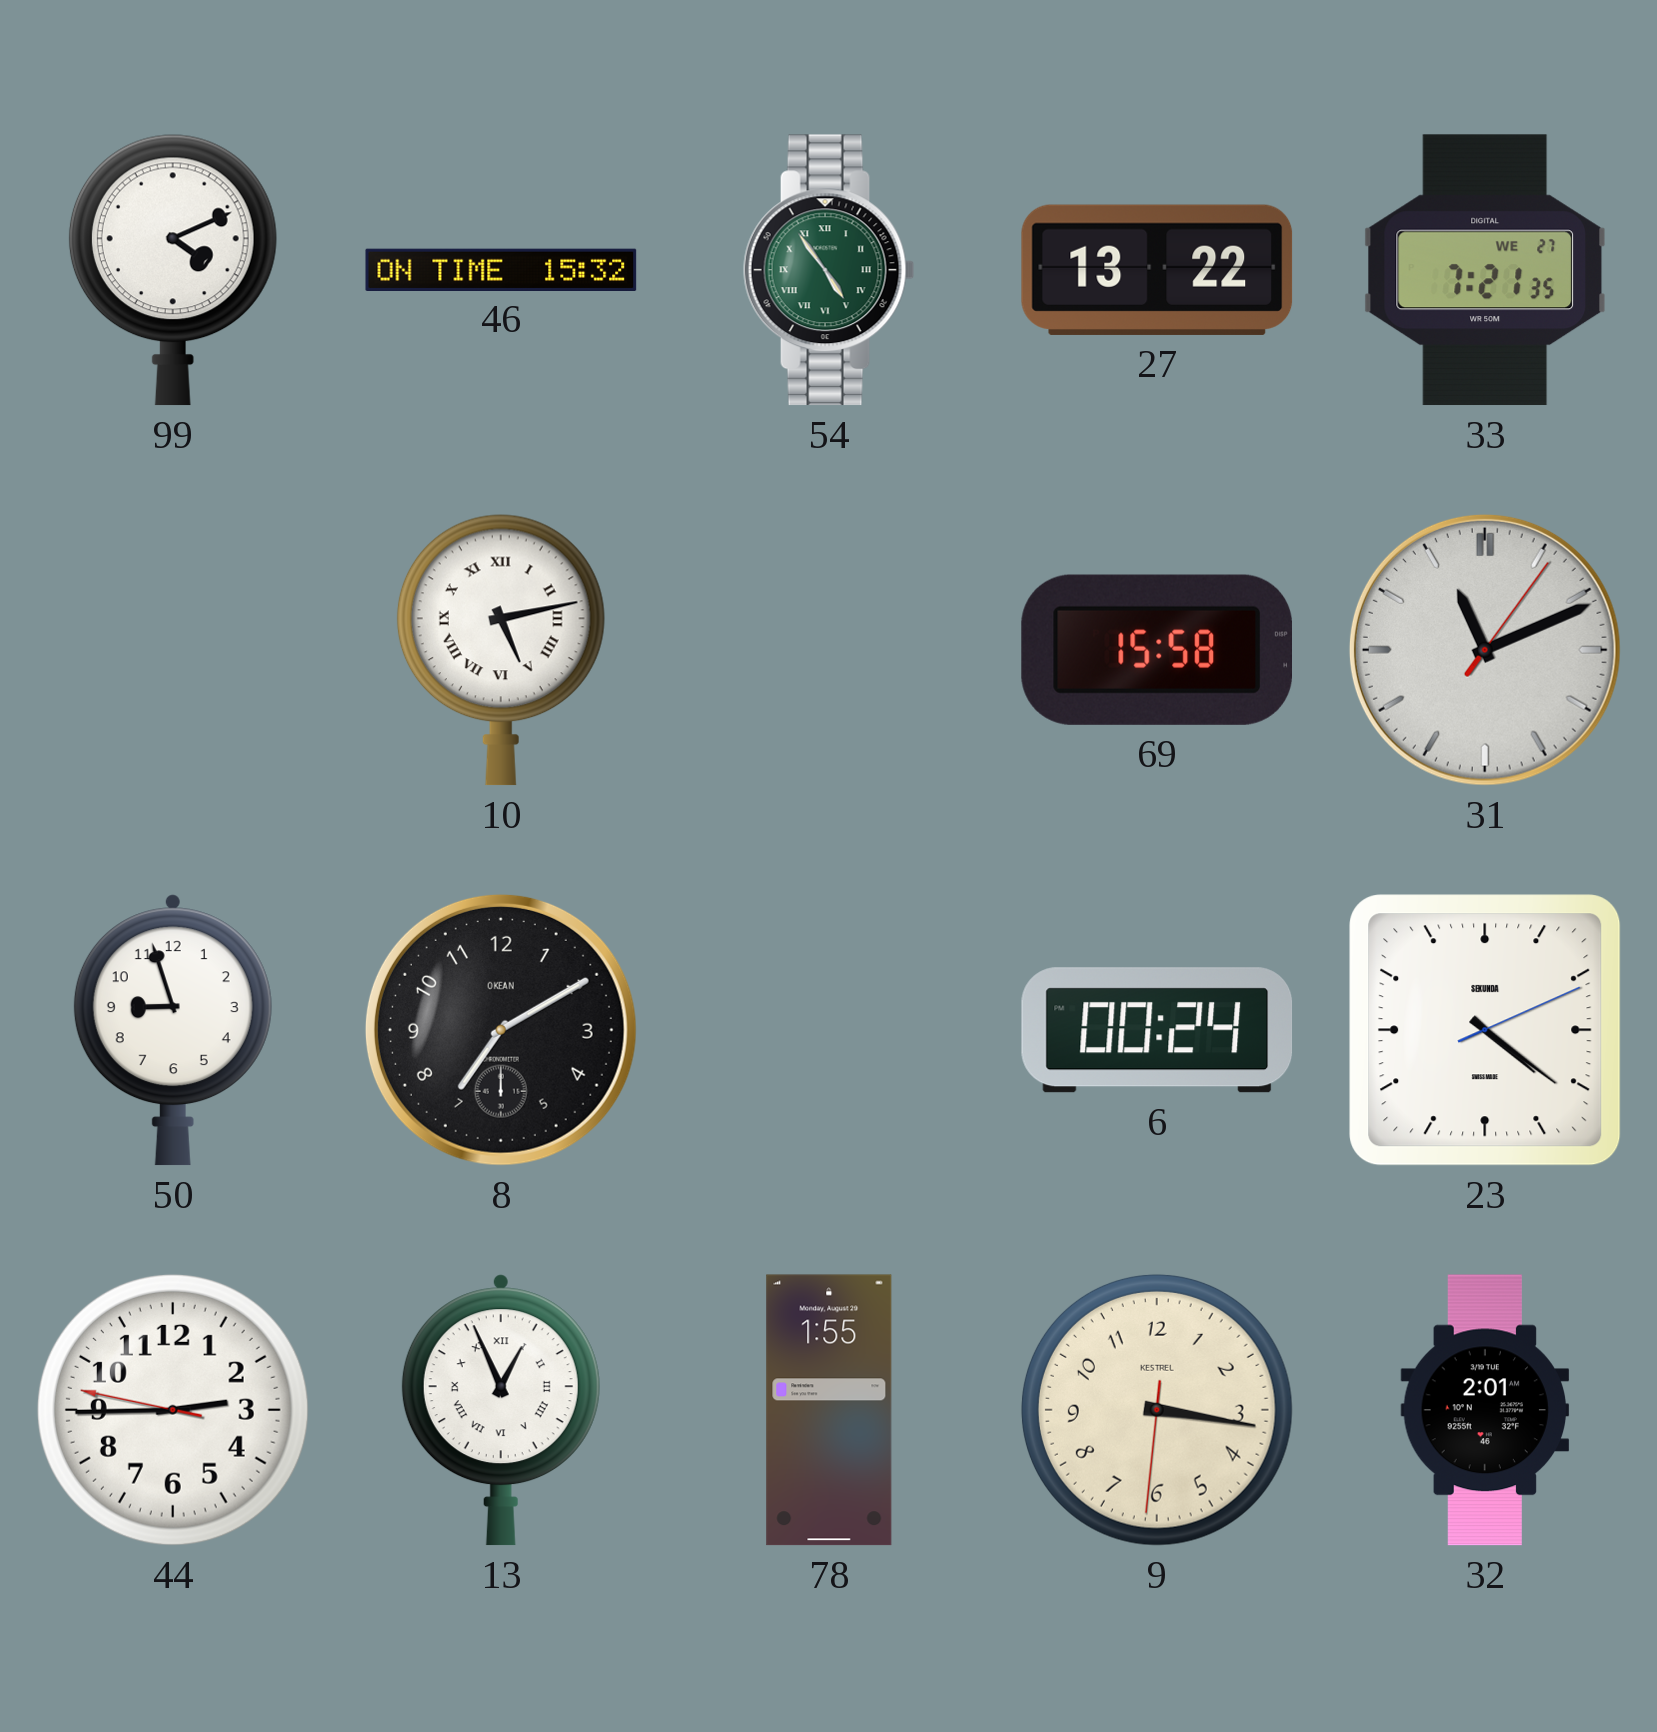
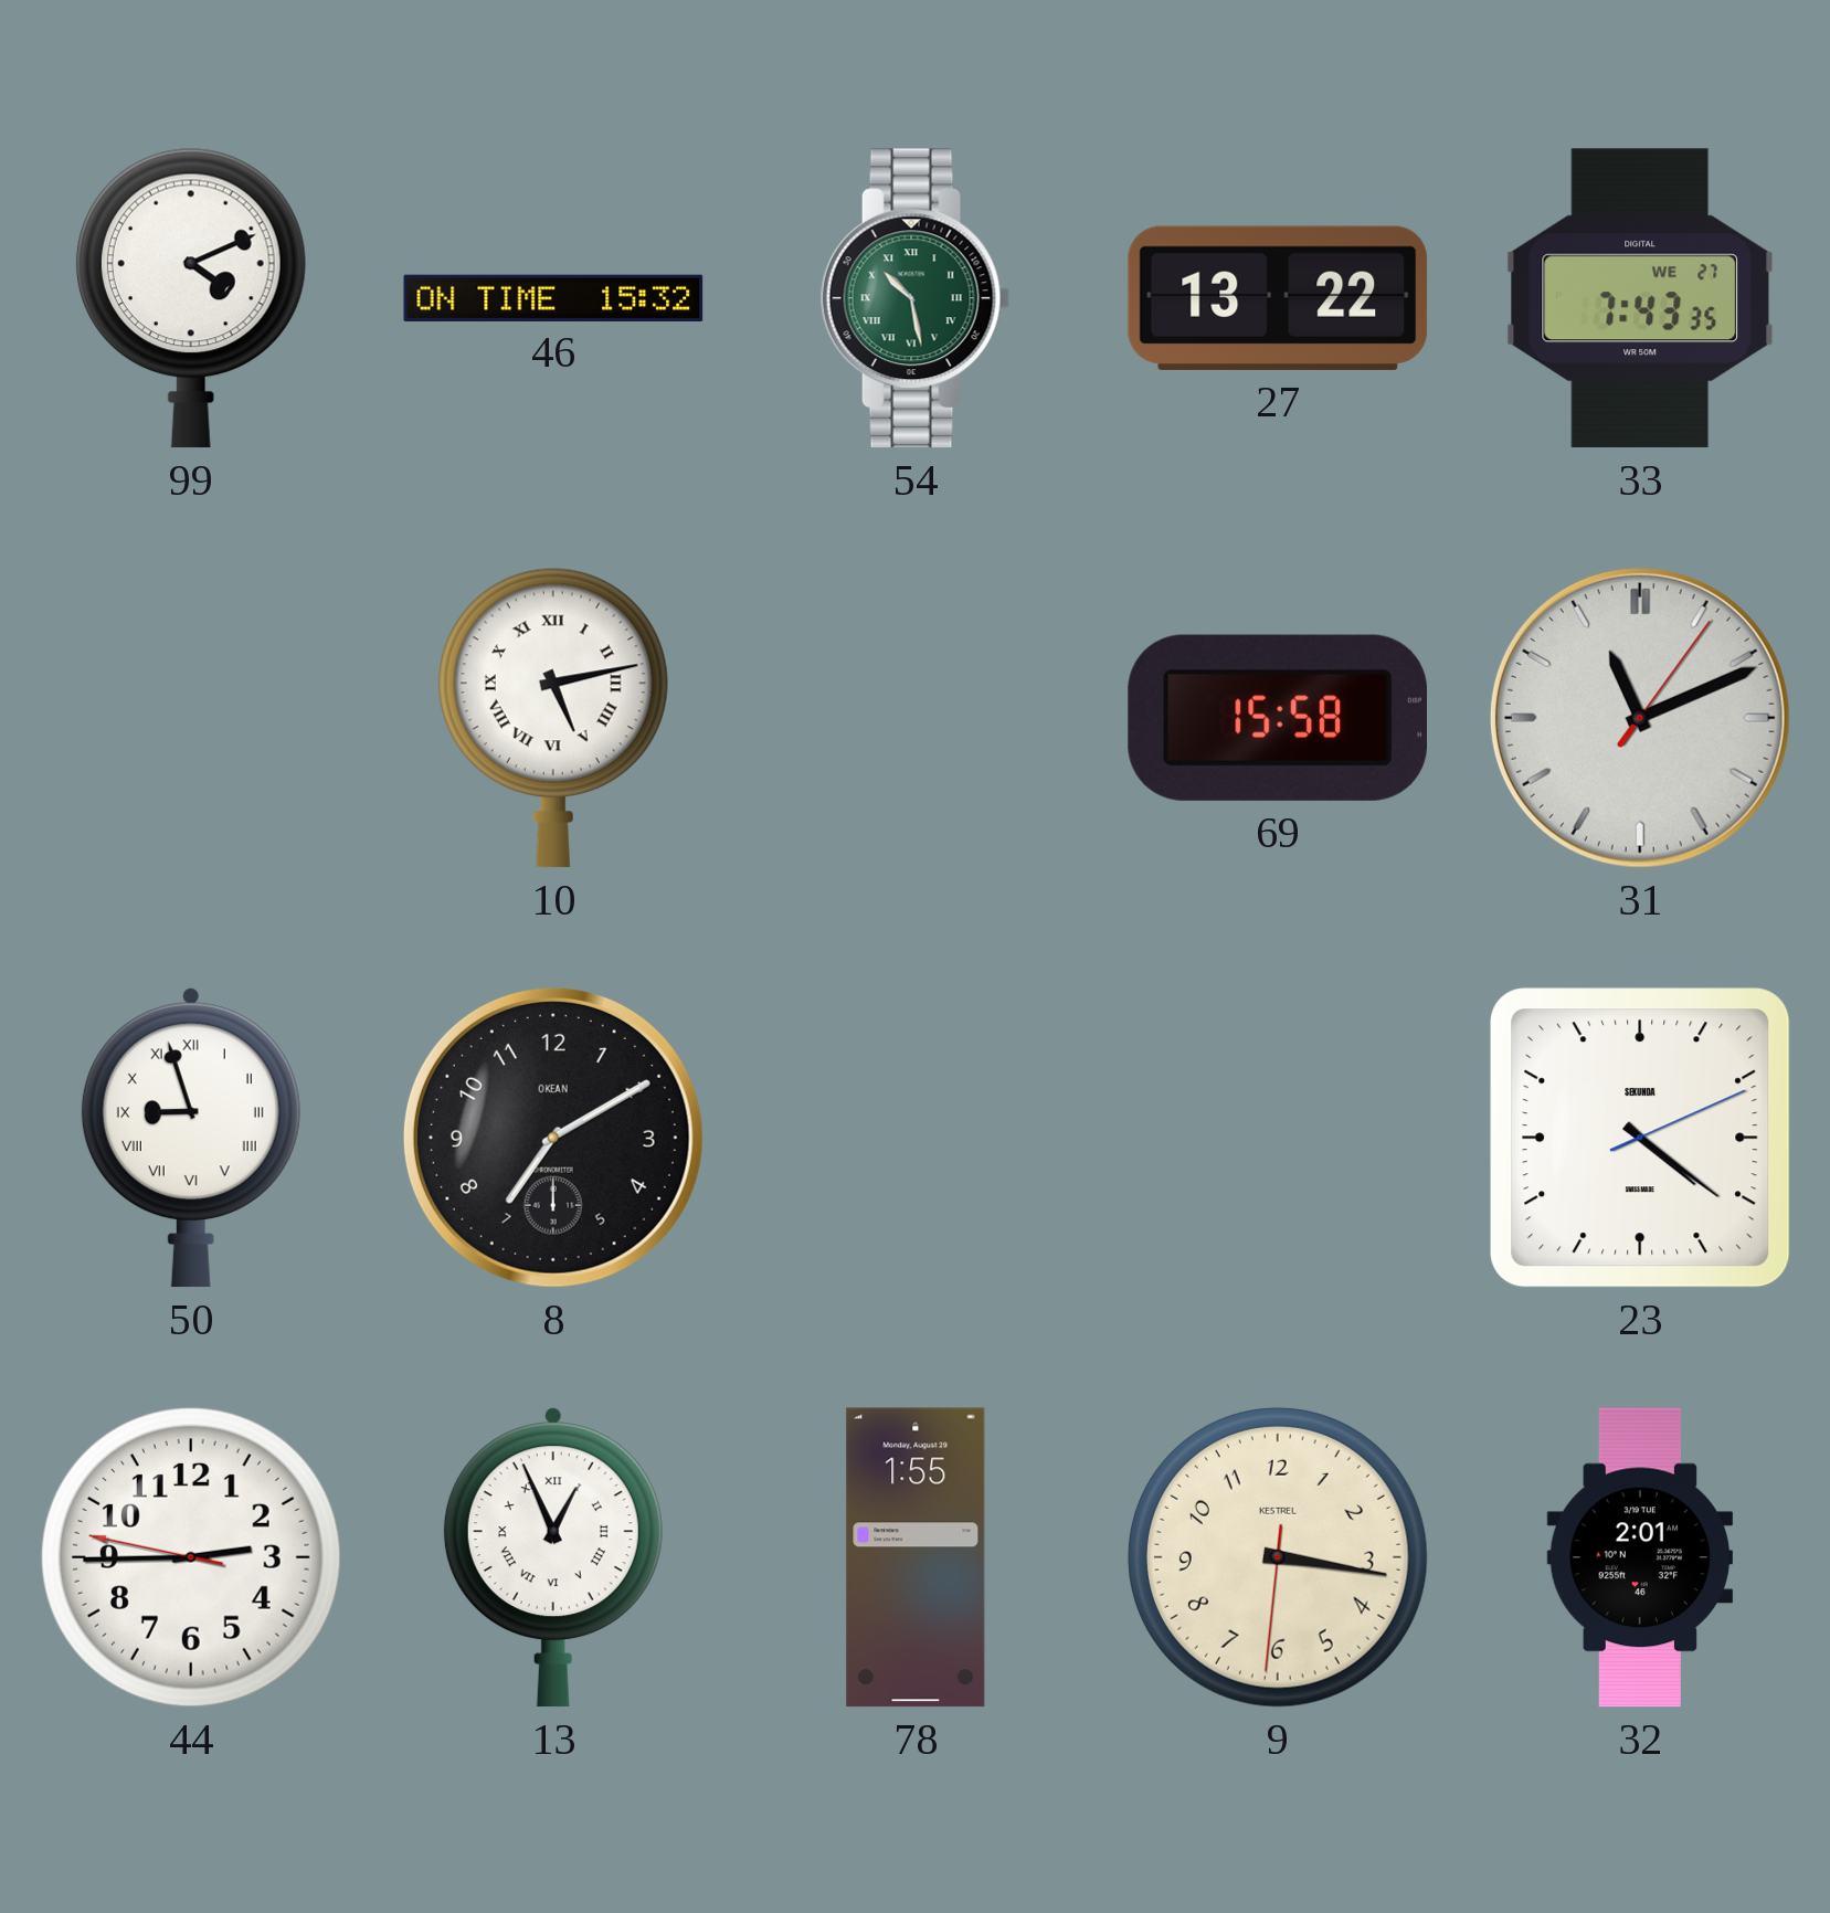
54: 4:54 -> 10:28
33: 7:21 -> 7:43
50 numerals: Arabic -> Roman
6: 00:24 -> none
